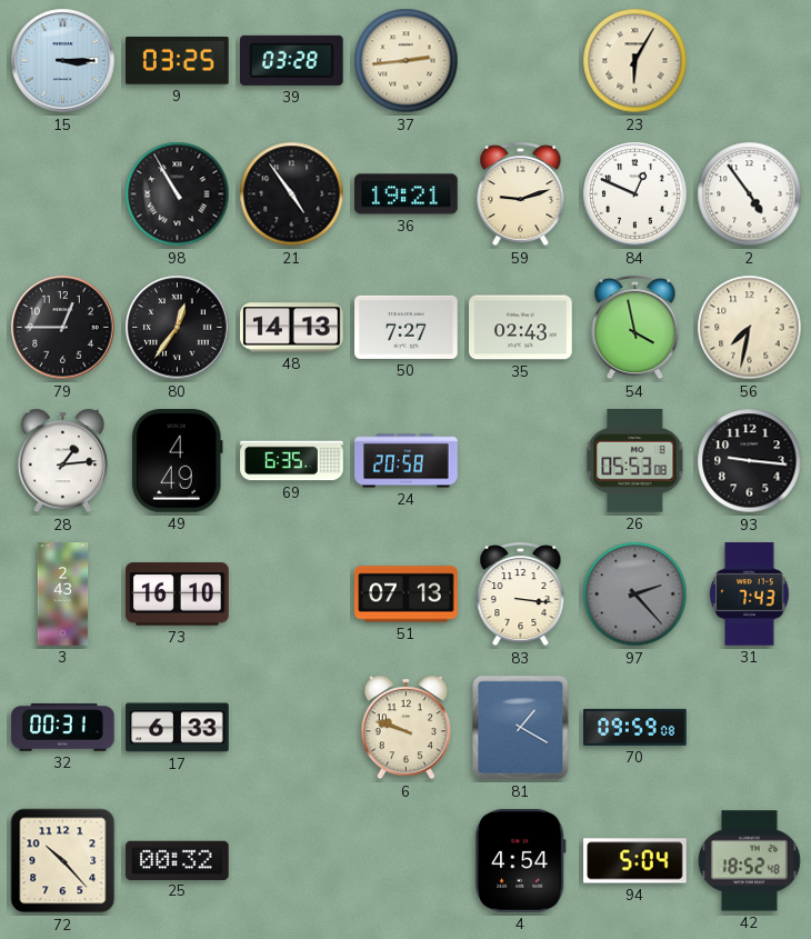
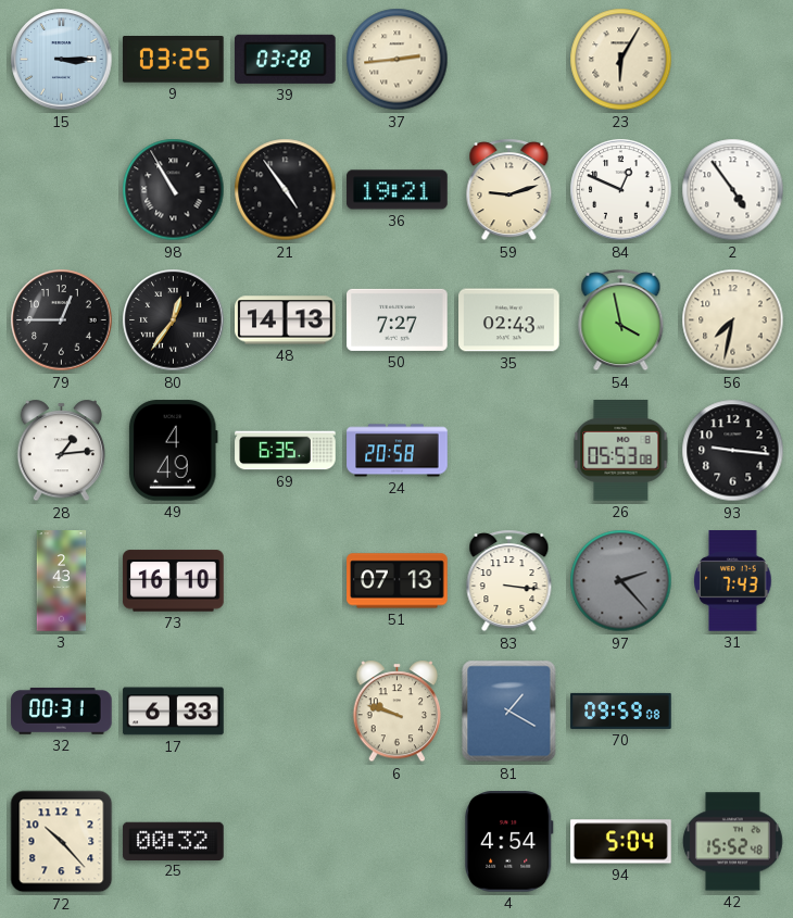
42: 18:52 -> 15:52
